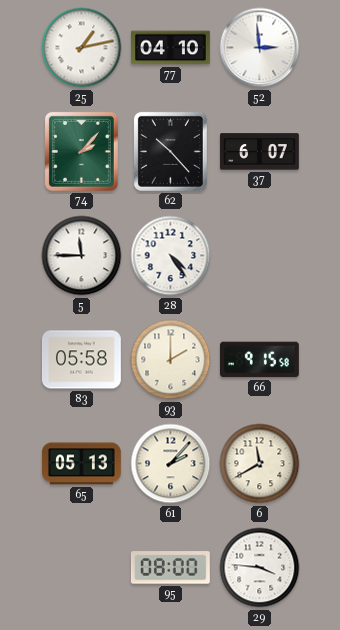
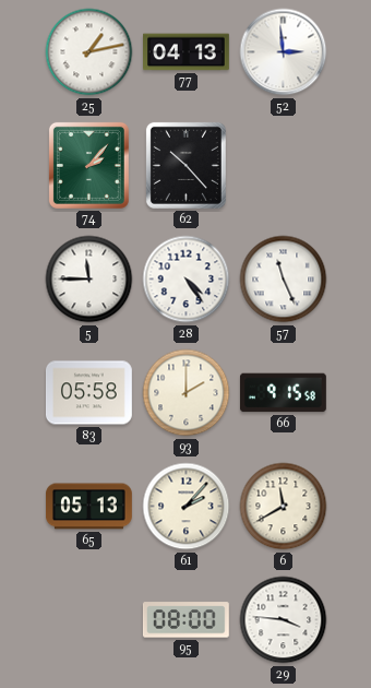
77: 04:10 -> 04:13
37: 6:07 -> none
57: none -> 11:26
